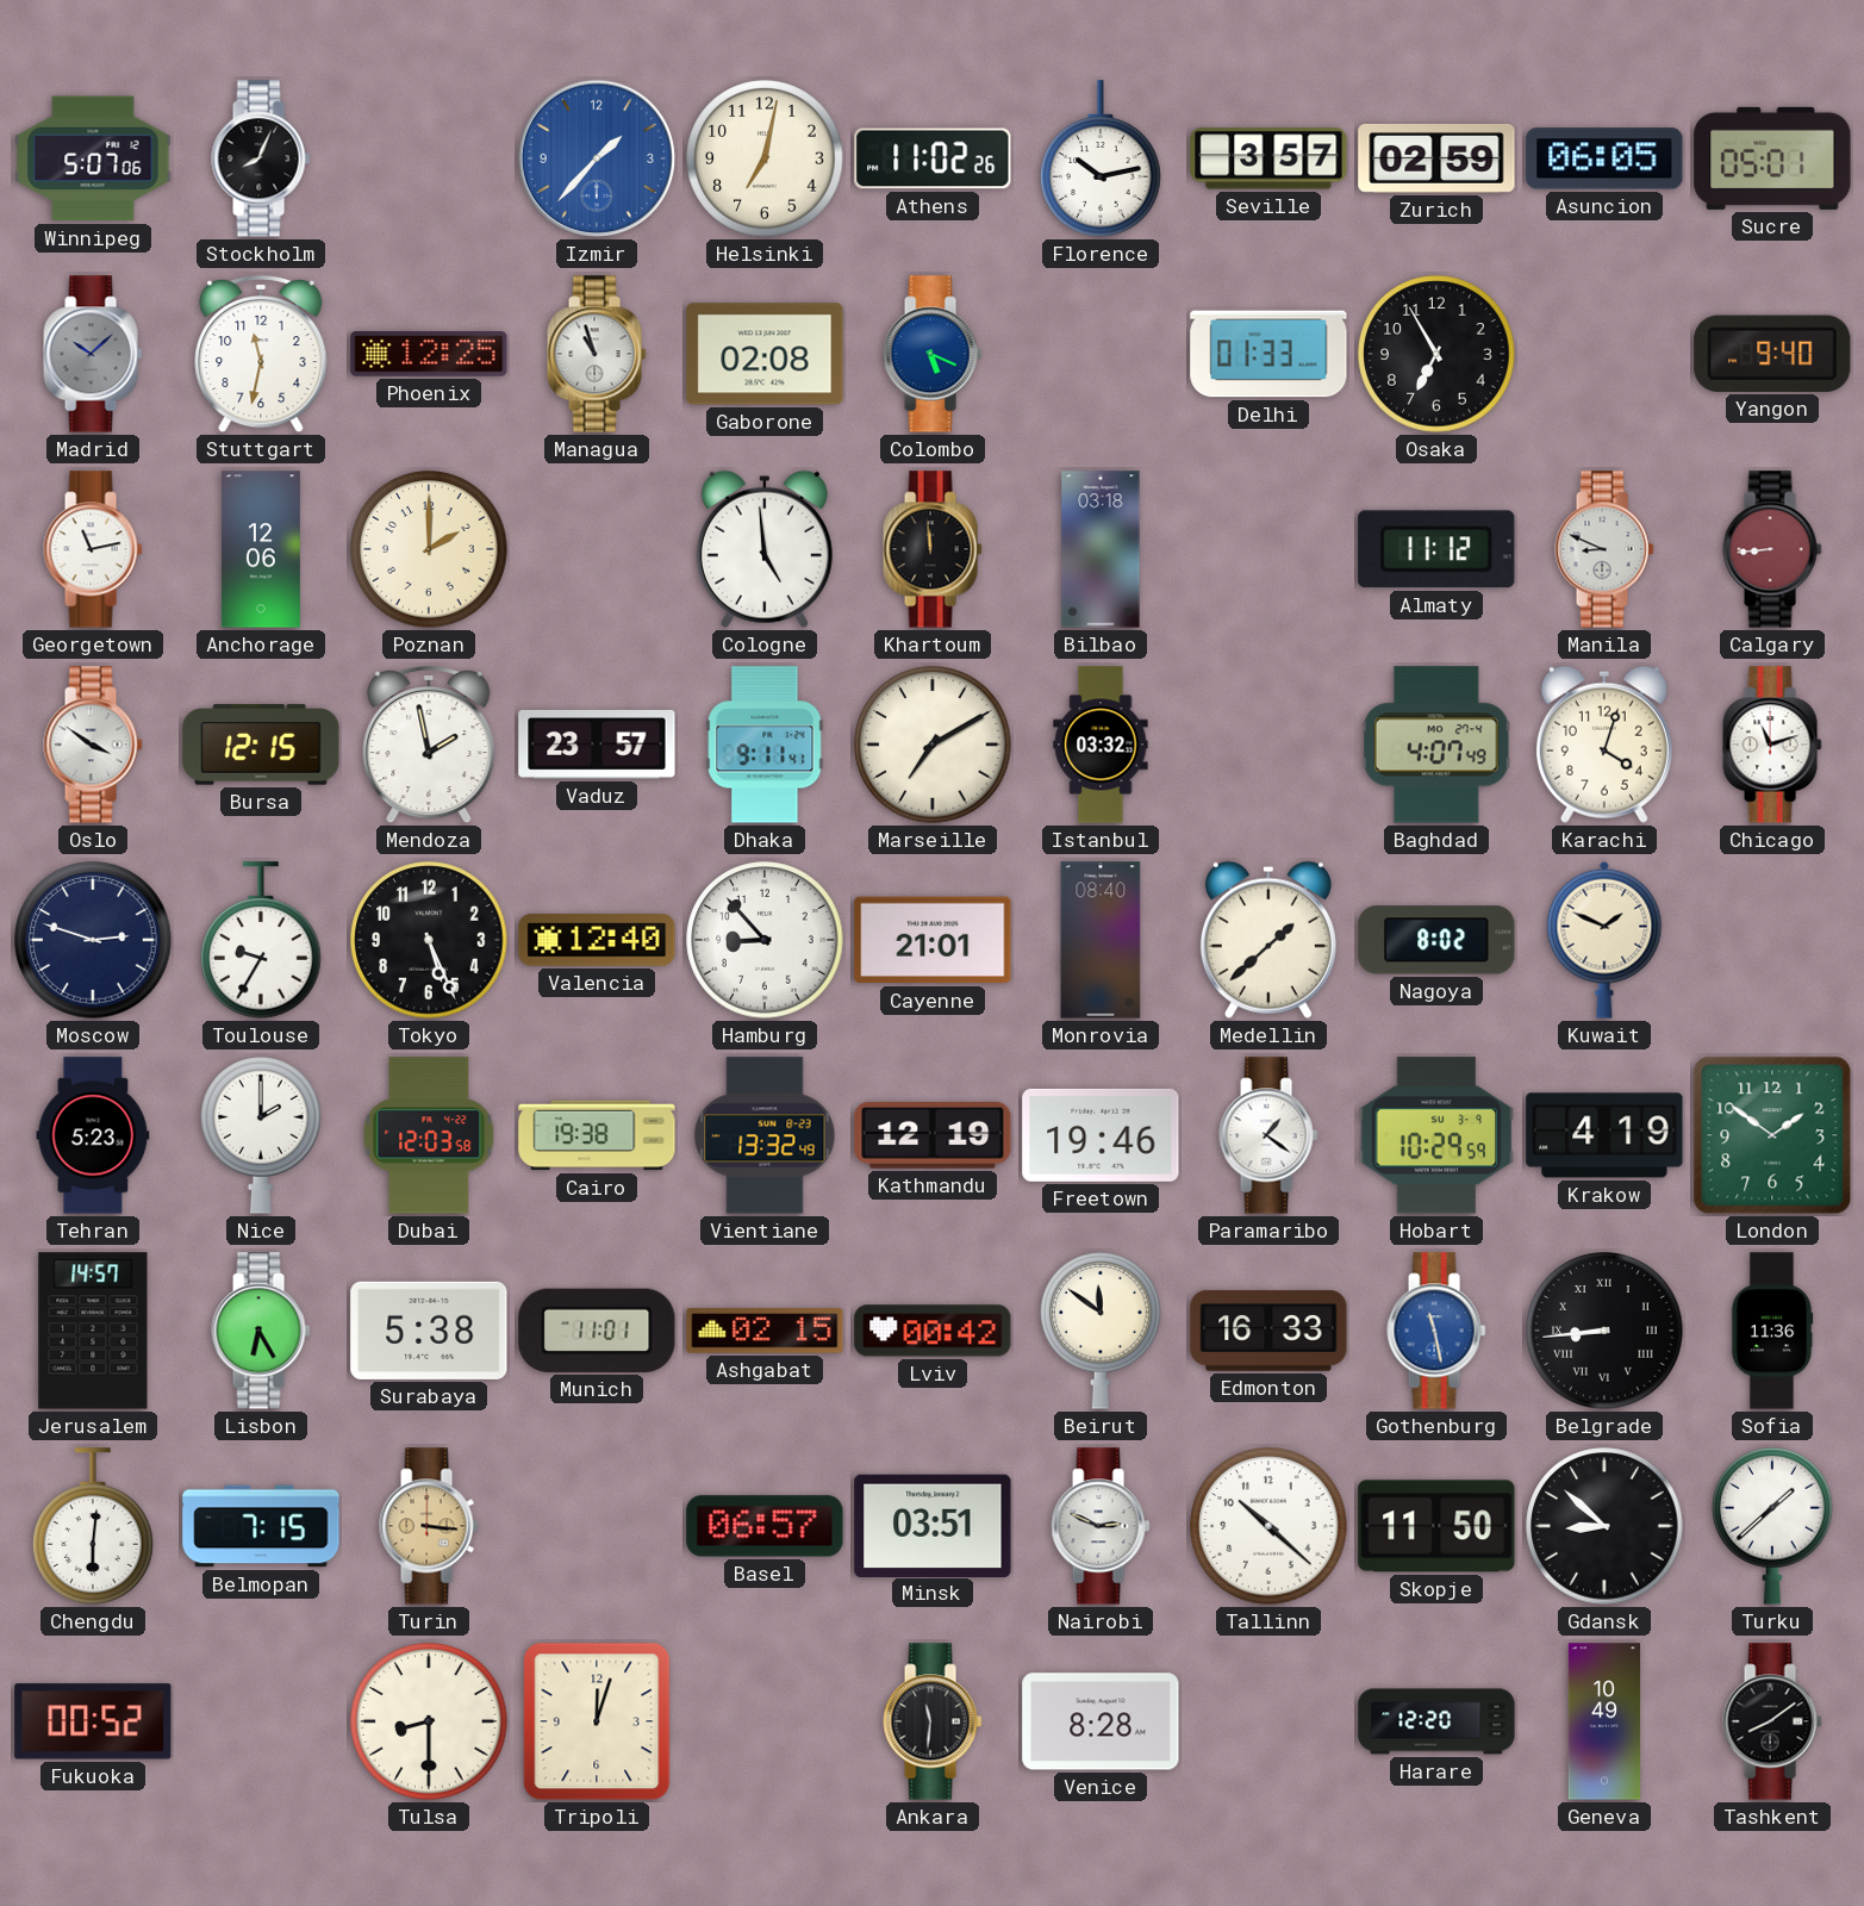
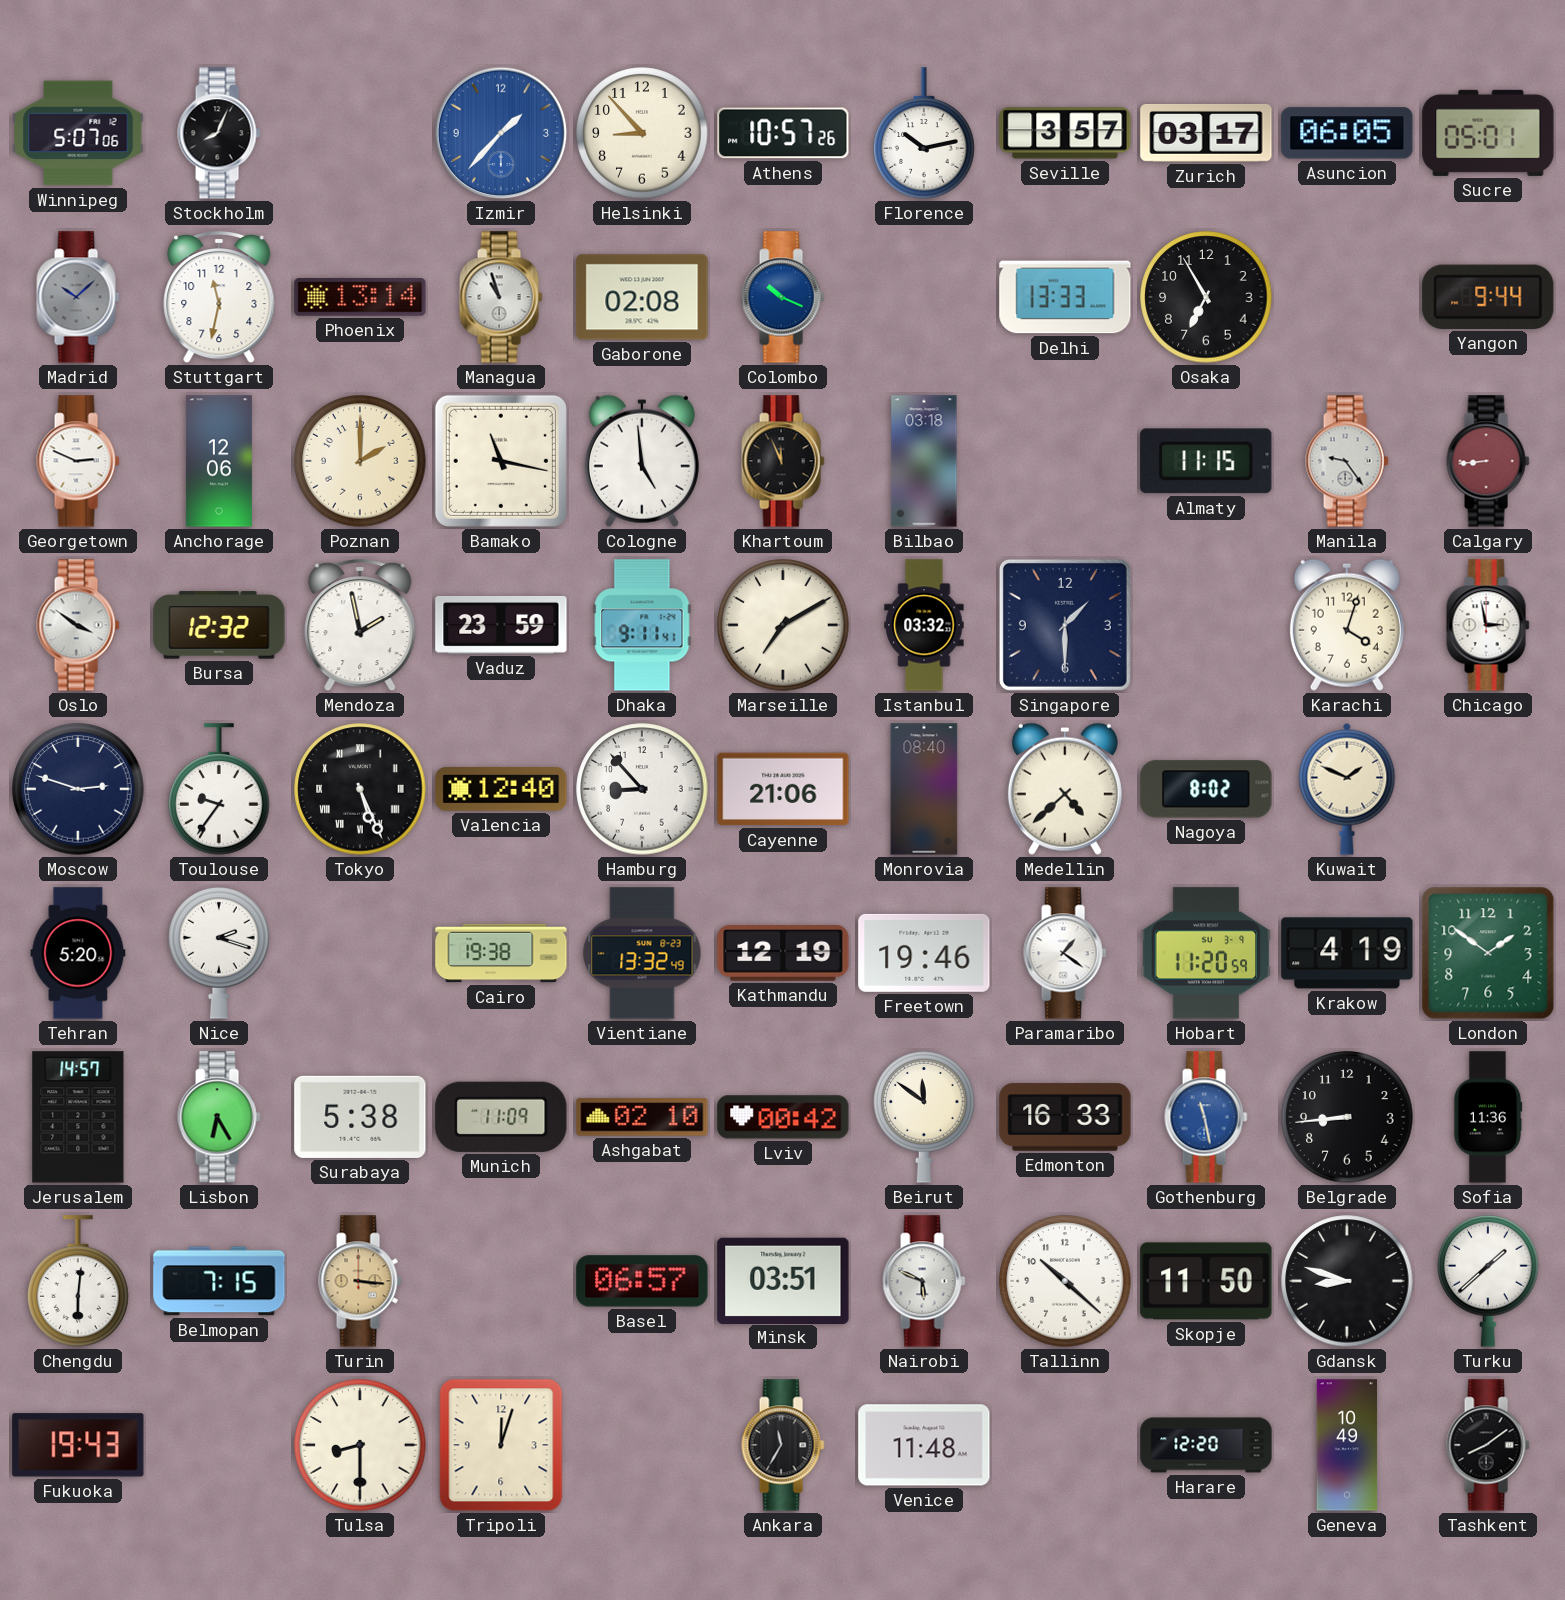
Helsinki: 7:02 -> 8:53
Athens: 11:02 -> 10:57
Zurich: 02:59 -> 03:17
Phoenix: 12:25 -> 13:14
Colombo: 5:19 -> 10:19
Delhi: 01:33 -> 13:33
Yangon: 9:40 -> 9:44
Georgetown: 11:13 -> 2:49
Bamako: none -> 11:17
Khartoum: 11:59 -> 11:56
Almaty: 11:12 -> 11:15
Manila: 8:49 -> 9:24
Bursa: 12:15 -> 12:32
Vaduz: 23:57 -> 23:59
Singapore: none -> 1:30
Baghdad: 4:07 -> none
Chicago: 11:12 -> 2:58
Toulouse: 9:35 -> 9:36
Tokyo numerals: Arabic -> Roman
Cayenne: 21:01 -> 21:06
Medellin: 1:38 -> 4:38
Tehran: 5:23 -> 5:20
Nice: 2:00 -> 2:18
Dubai: 12:03 -> none
Hobart: 10:29 -> 11:20
Munich: 11:01 -> 11:09
Ashgabat: 02:15 -> 02:10
Belgrade numerals: Roman -> Arabic
Nairobi: 2:49 -> 5:49
Gdansk: 8:52 -> 8:48
Fukuoka: 00:52 -> 19:43
Ankara: 11:31 -> 11:35
Venice: 8:28 -> 11:48
